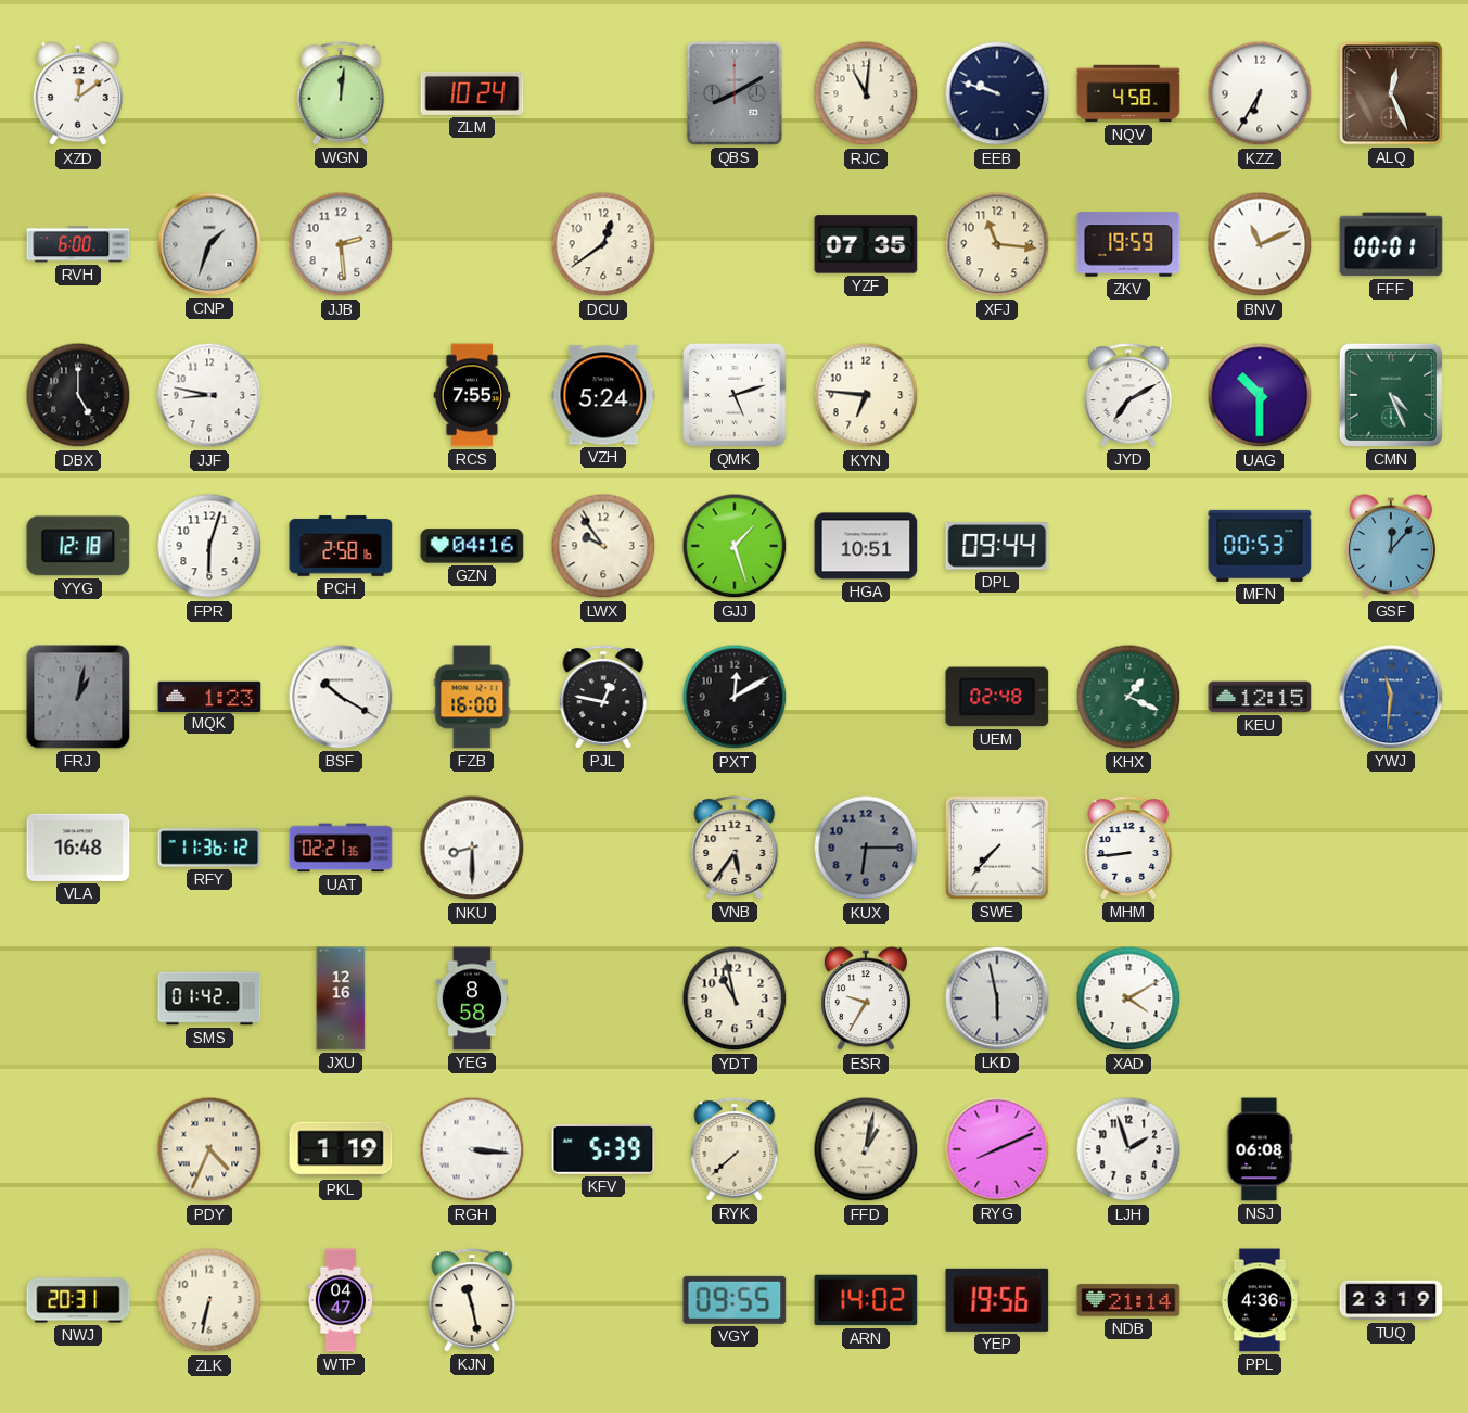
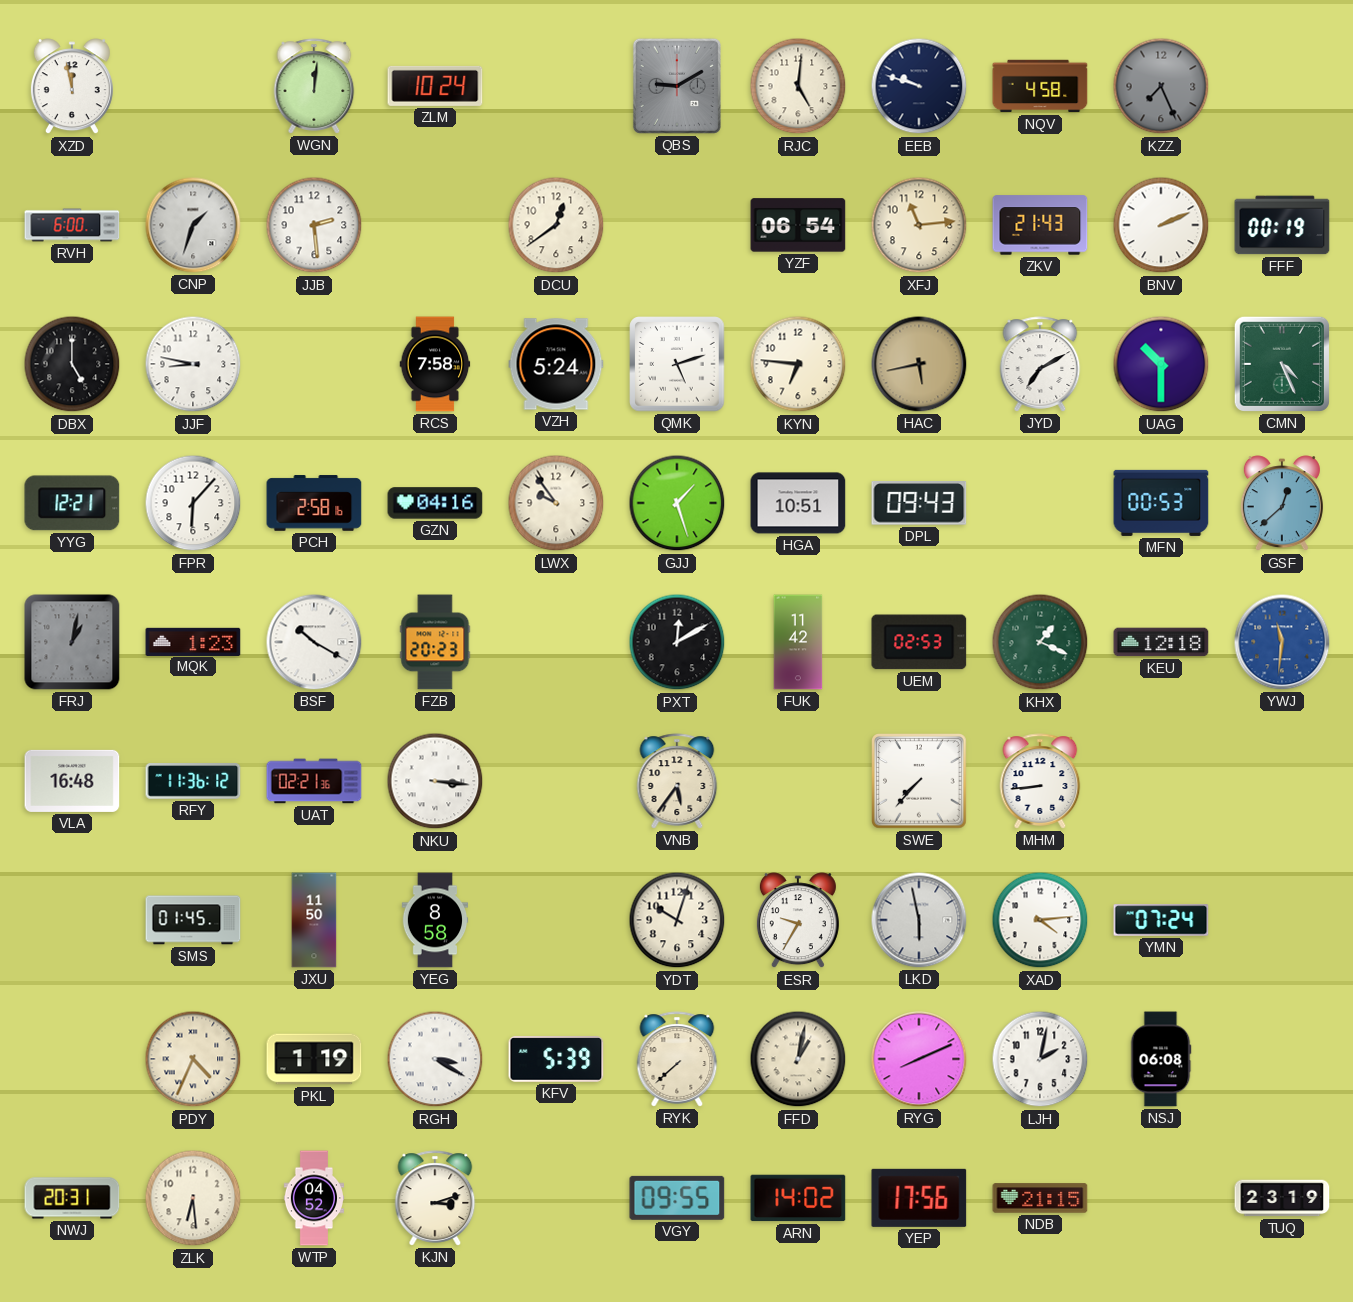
XZD: 12:09 -> 11:58
QBS: 8:10 -> 9:10
RJC: 11:01 -> 5:01
KZZ: 6:35 -> 7:26
KZZ dial: white -> grey
ALQ: 12:26 -> none
YZF: 07:35 -> 06:54
XFJ: 11:16 -> 11:14
ZKV: 19:59 -> 21:43
BNV: 11:11 -> 2:11
FFF: 00:01 -> 00:19
RCS: 7:55 -> 7:58
HAC: none -> 5:43
YYG: 12:18 -> 12:21
FPR: 6:03 -> 6:07
DPL: 09:44 -> 09:43
GSF: 12:07 -> 12:38
FZB: 16:00 -> 20:23
PJL: 12:47 -> none
FUK: none -> 11:42
UEM: 02:48 -> 02:53
KEU: 12:15 -> 12:18
NKU: 8:30 -> 3:16
KUX: 6:15 -> none
SMS: 01:42 -> 01:45
JXU: 12:16 -> 11:50
YDT: 10:58 -> 10:03
XAD: 4:10 -> 4:14
YMN: none -> 07:24
RGH: 3:16 -> 3:20
LJH: 1:57 -> 2:02
ZLK: 6:32 -> 6:29
WTP: 04:47 -> 04:52
KJN: 11:28 -> 3:12
YEP: 19:56 -> 17:56
NDB: 21:14 -> 21:15
PPL: 4:36 -> none
